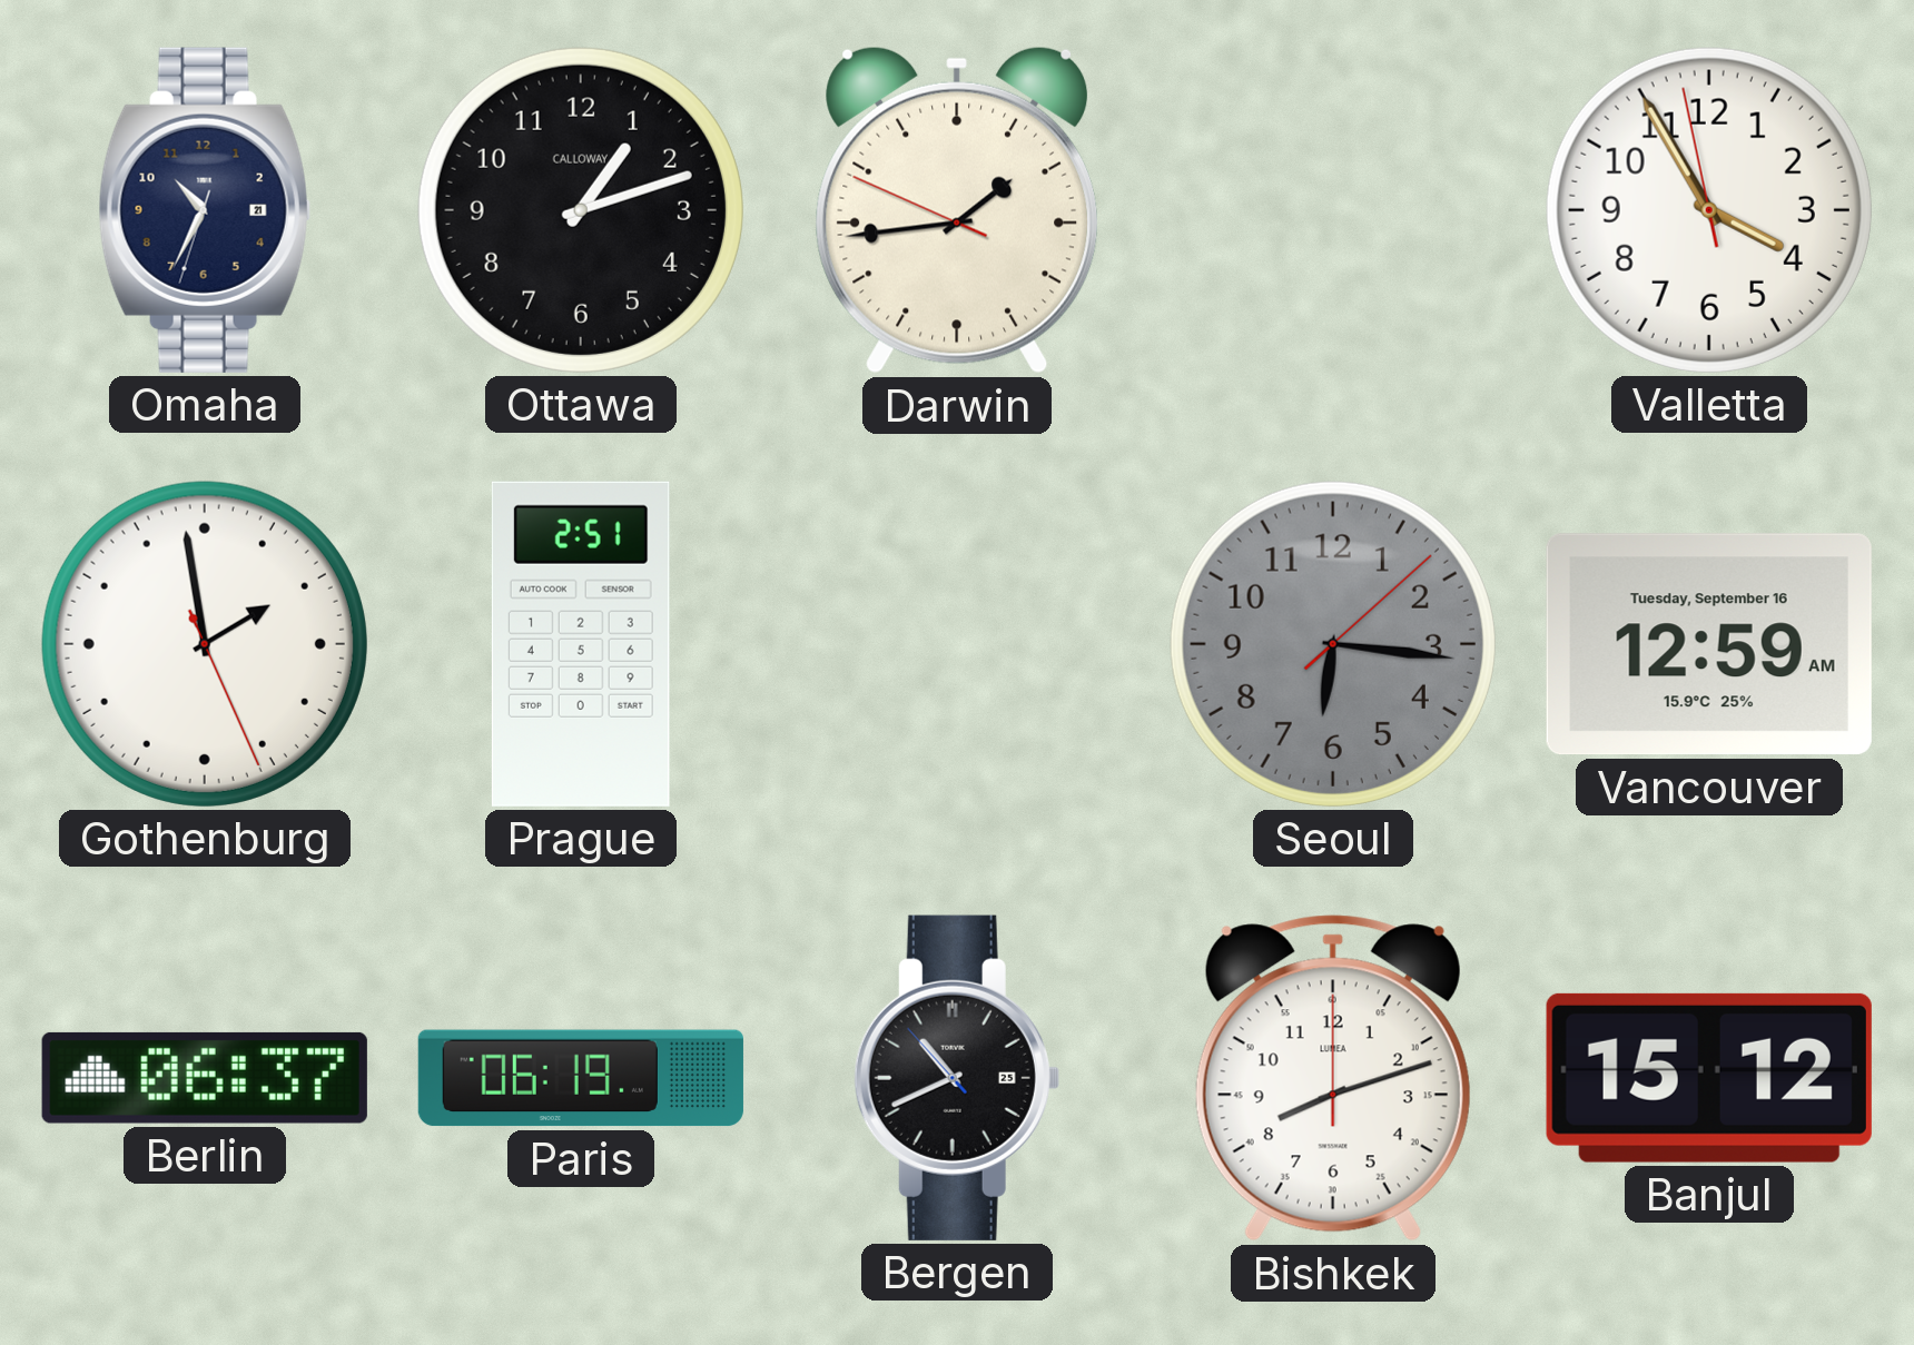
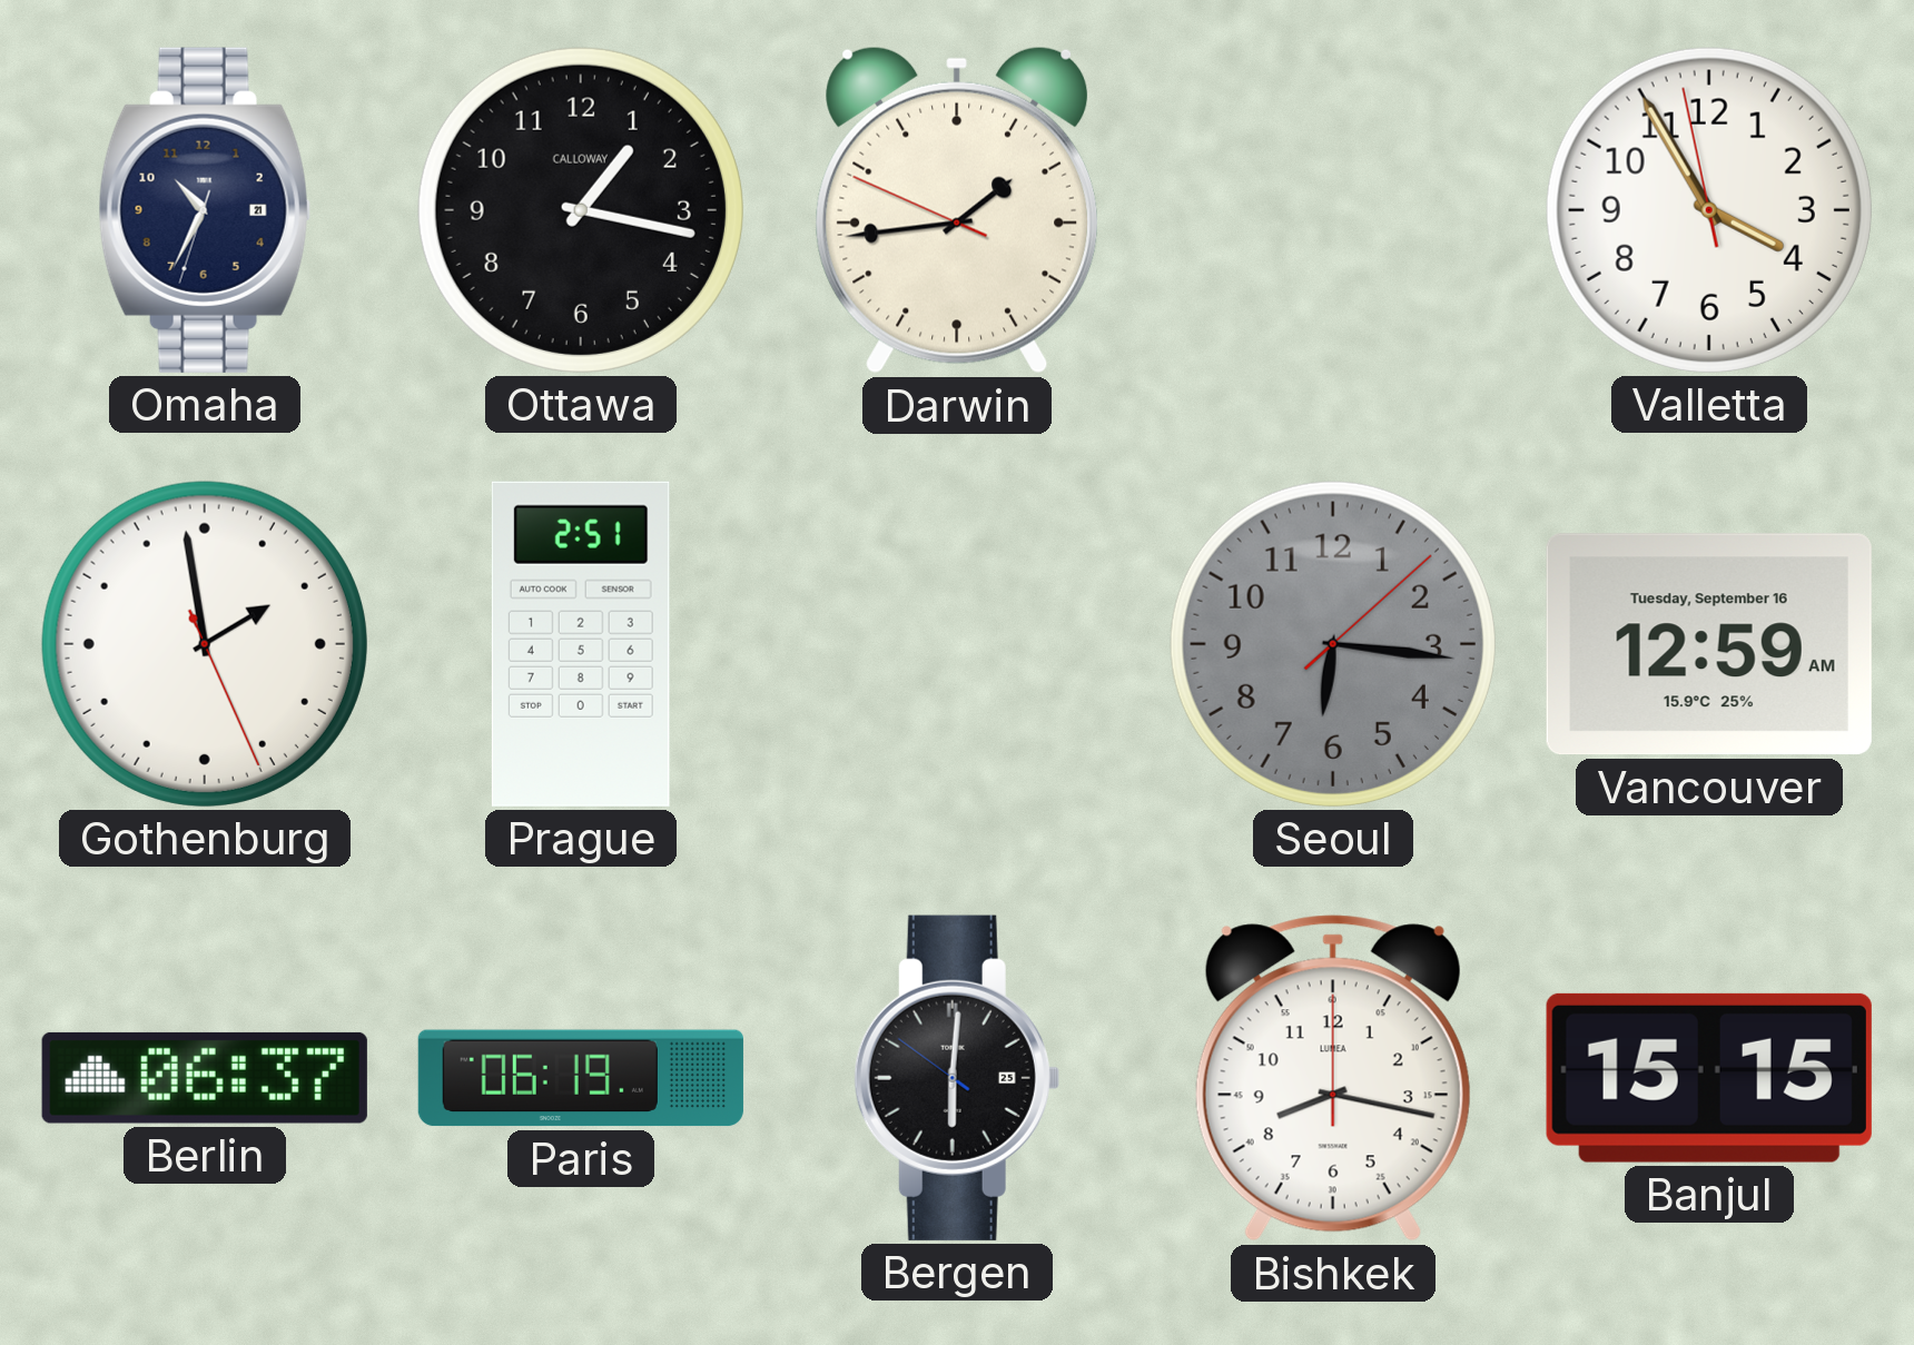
Ottawa: 1:12 -> 1:17
Bergen: 10:40 -> 6:00
Bishkek: 8:12 -> 8:17
Banjul: 15:12 -> 15:15
